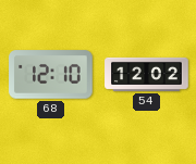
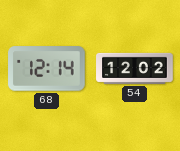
68: 12:10 -> 12:14
